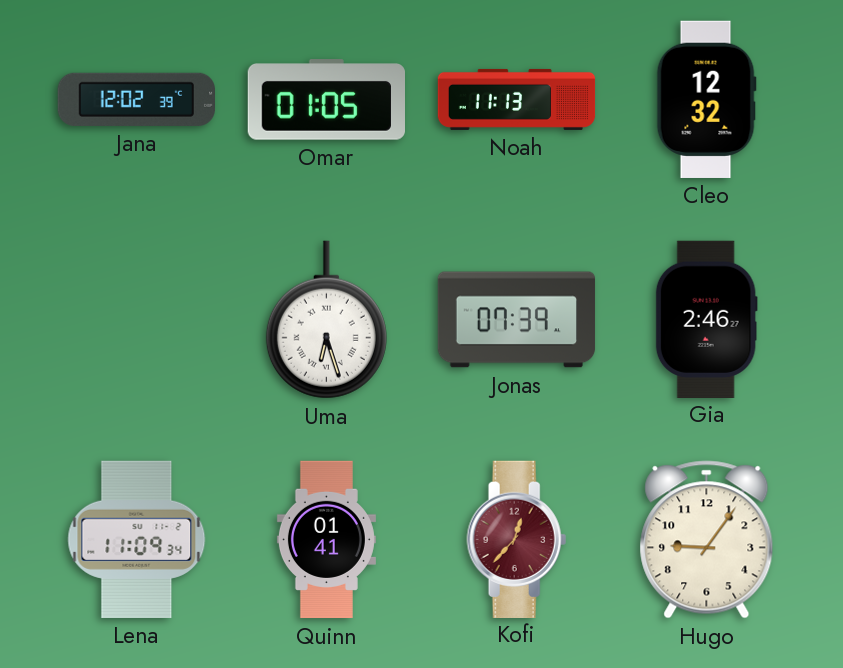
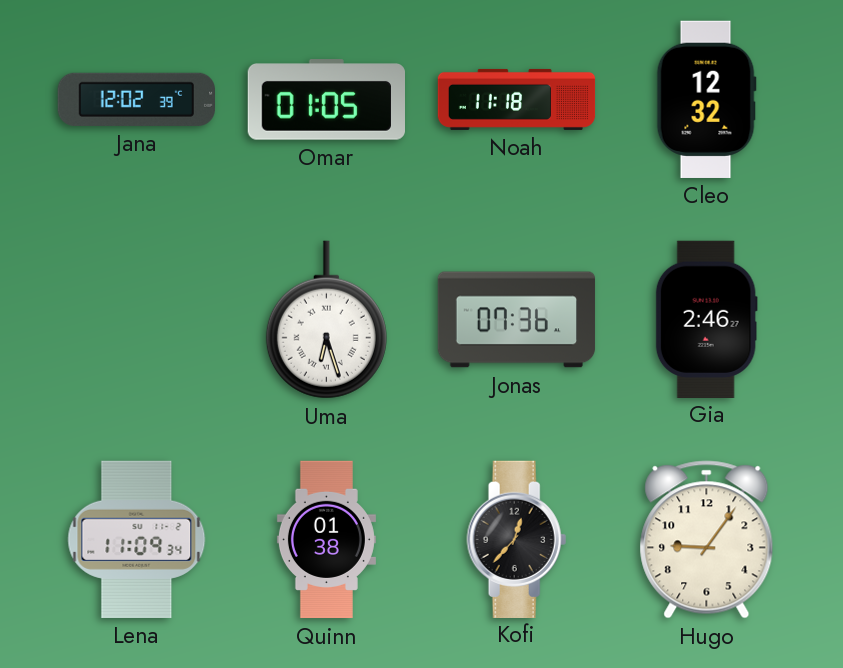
Noah: 11:13 -> 11:18
Jonas: 07:39 -> 07:36
Quinn: 01:41 -> 01:38
Kofi dial: burgundy -> black
